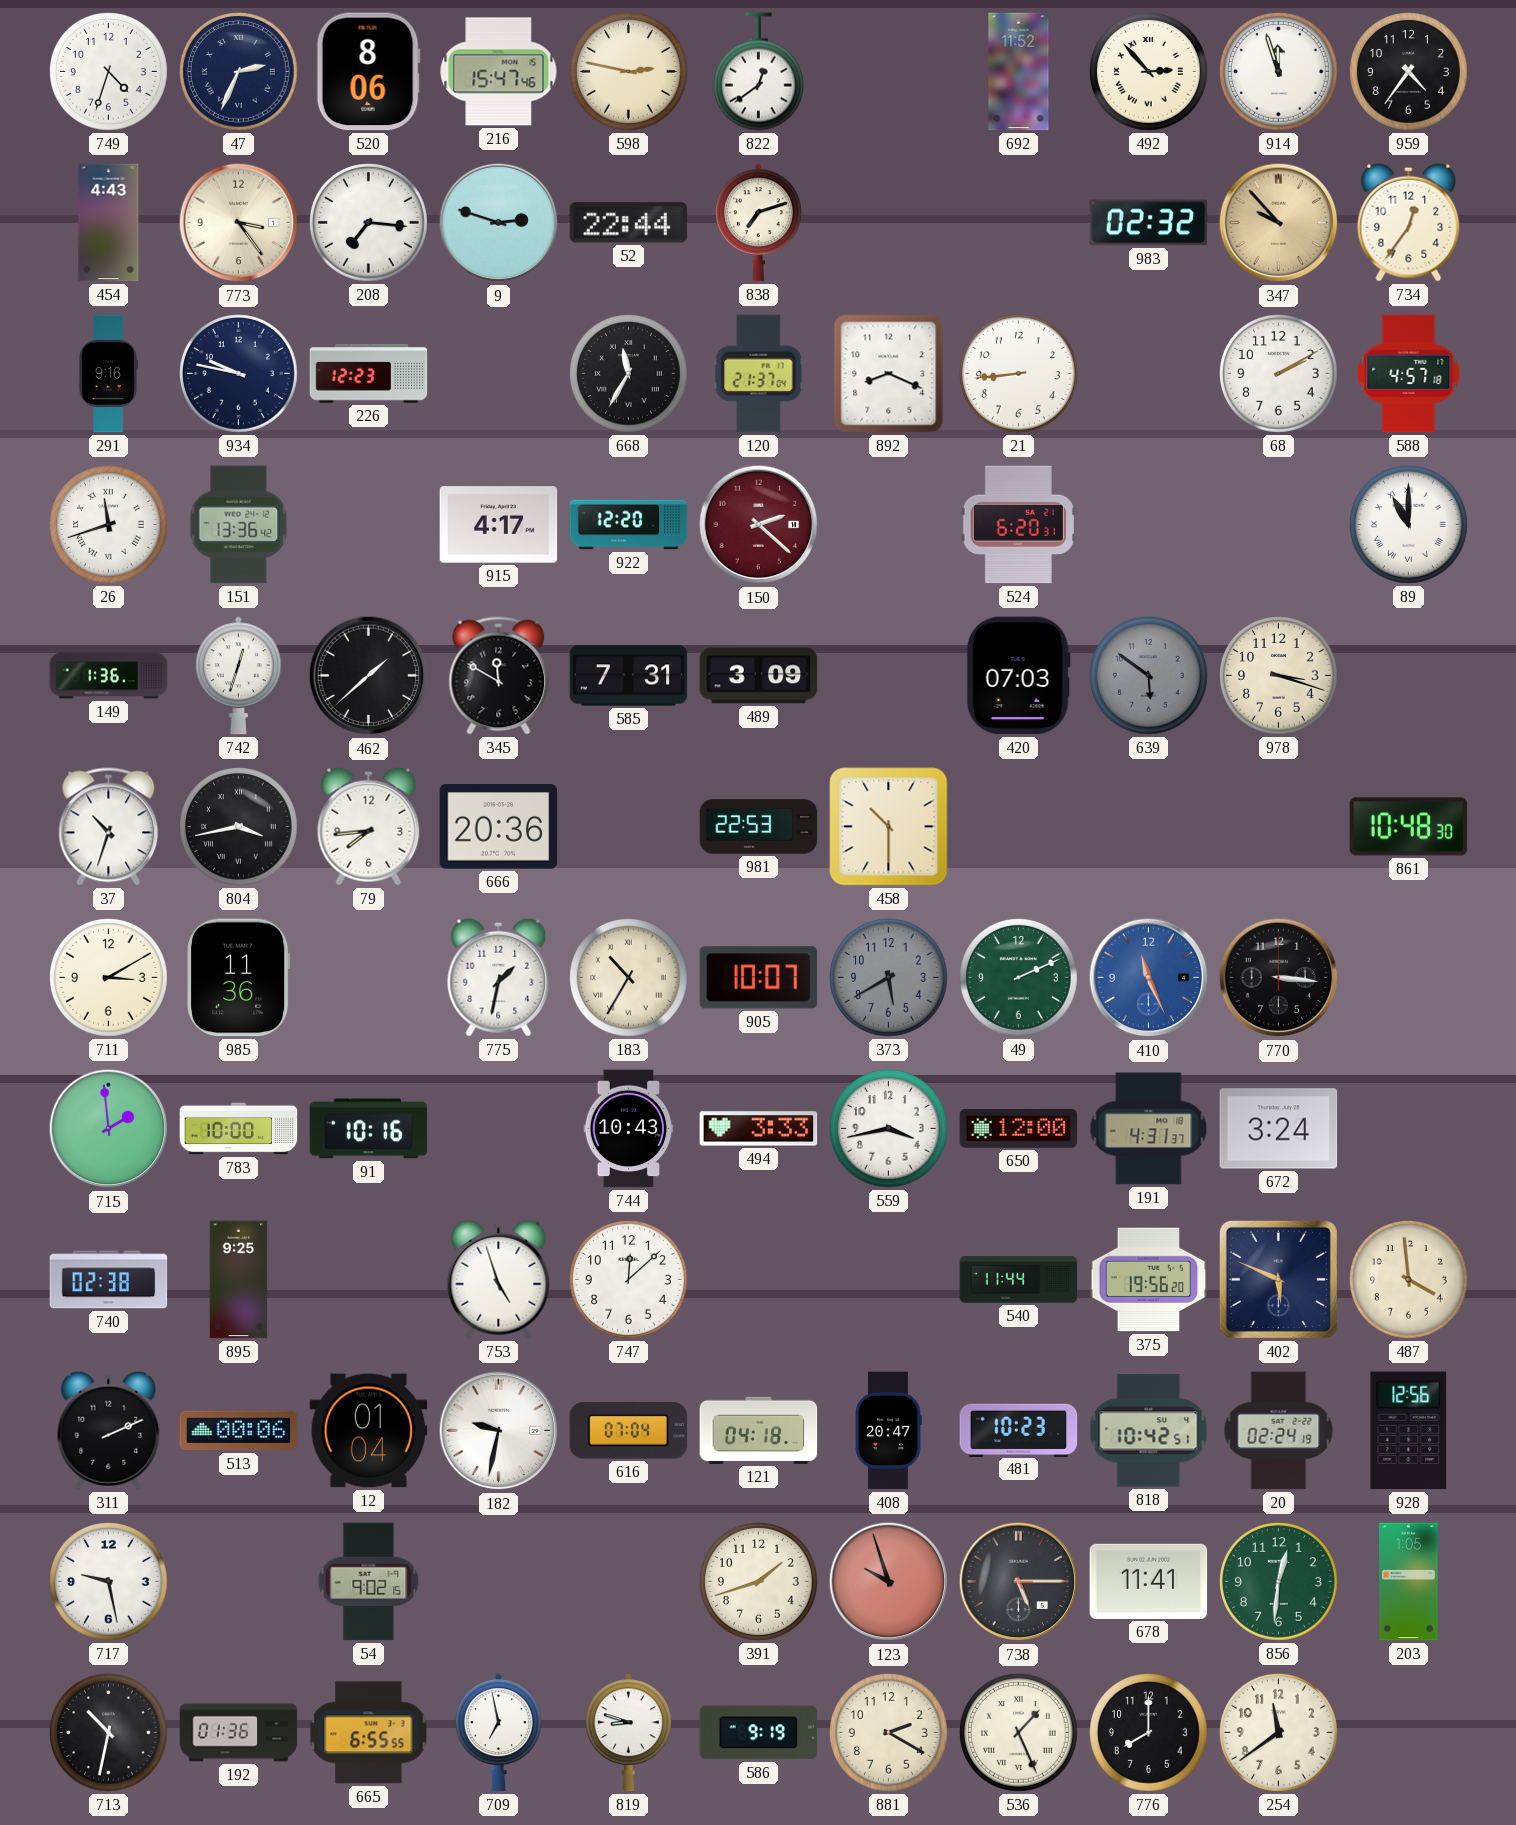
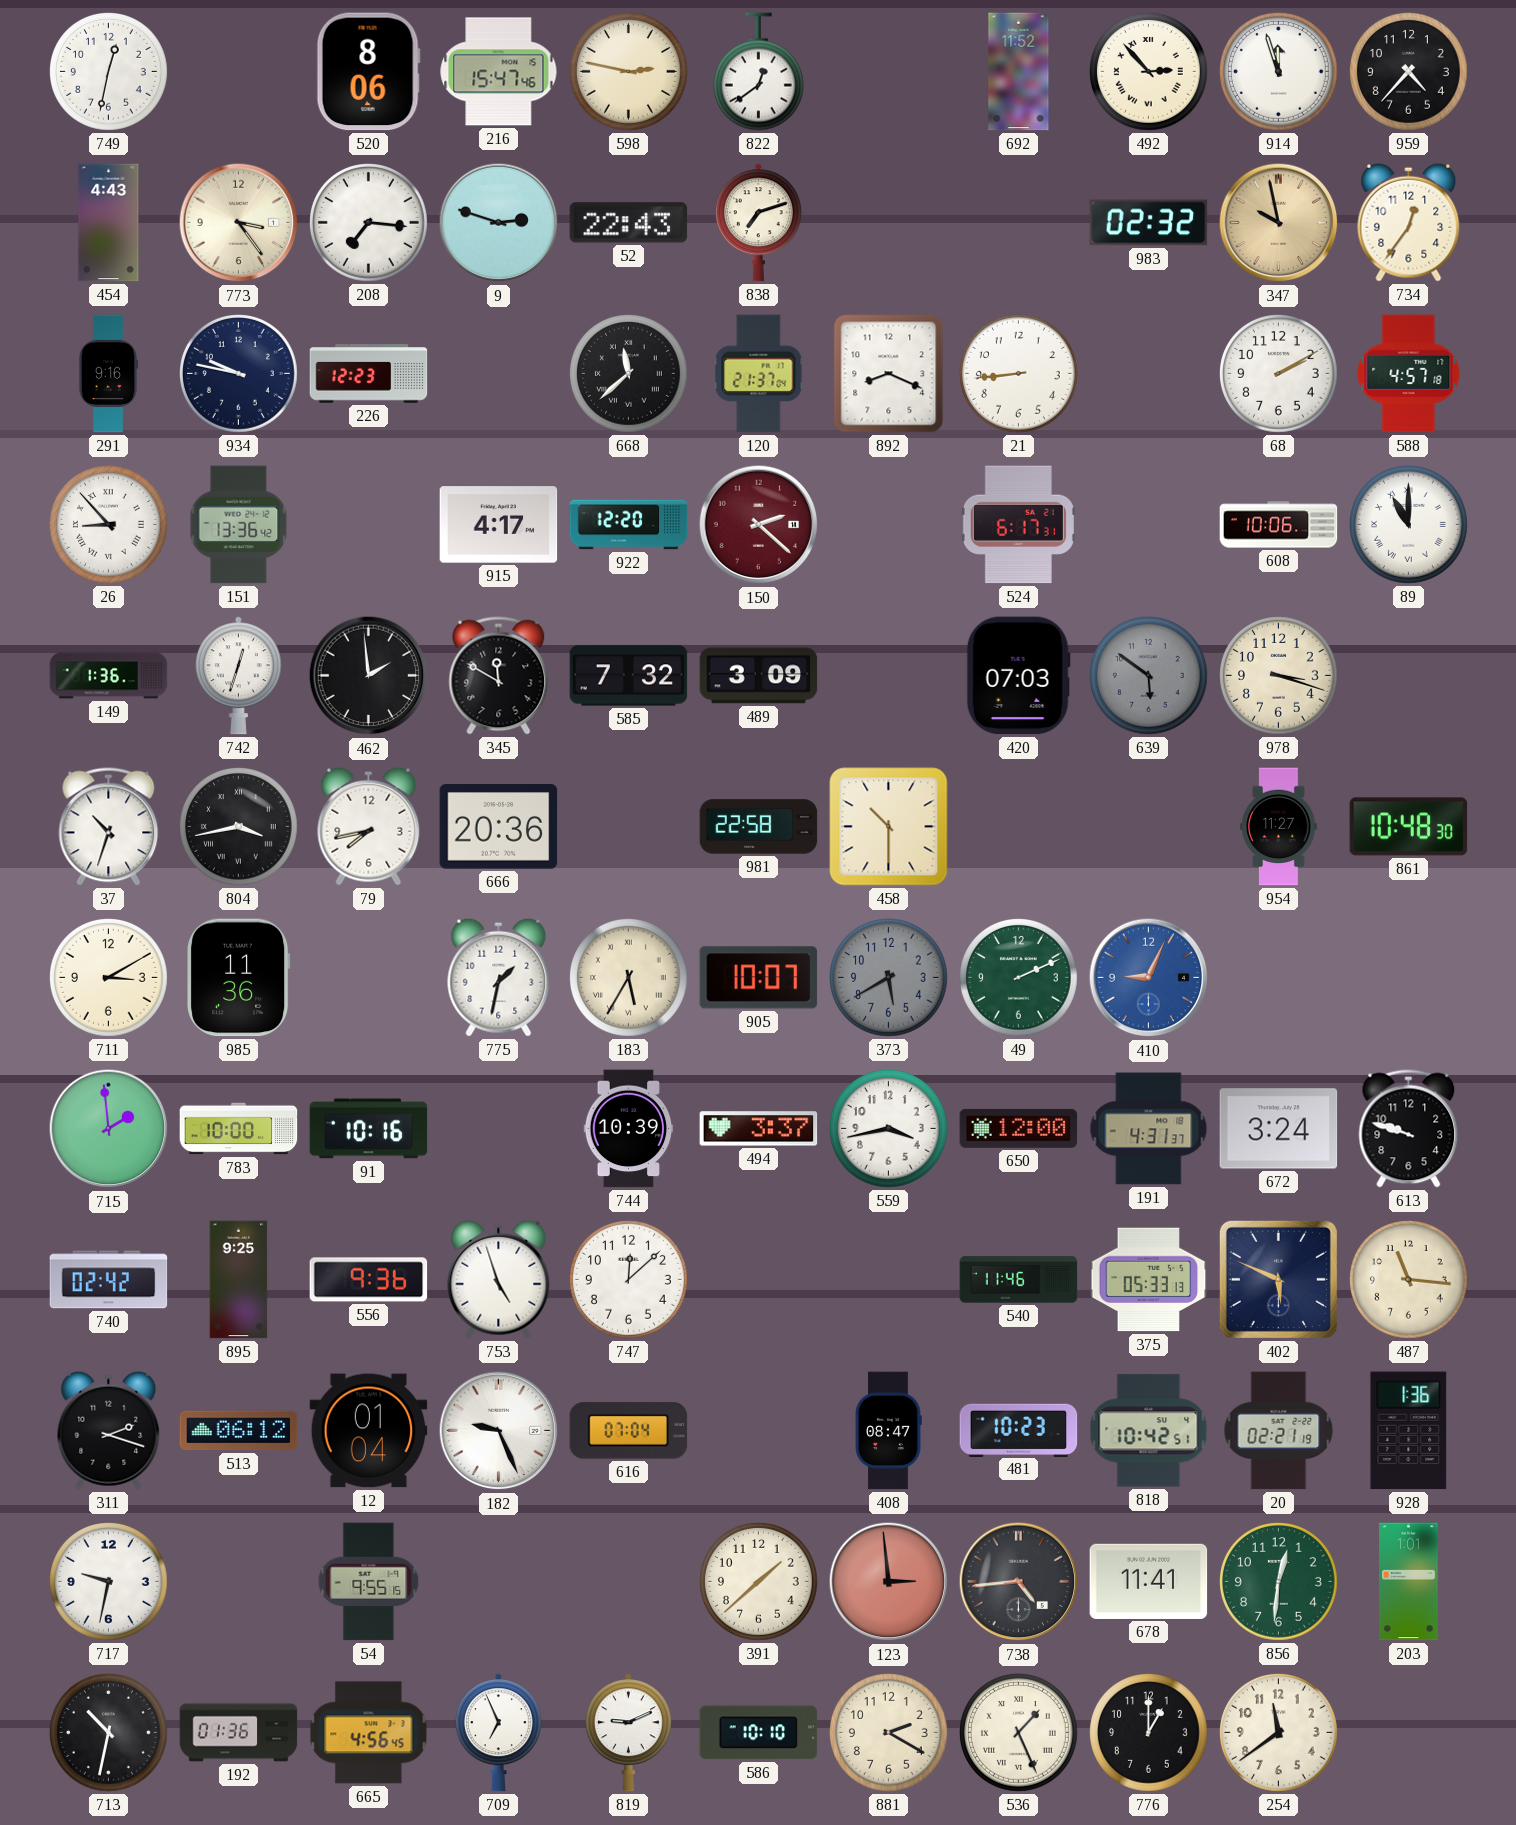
749: 4:33 -> 12:32
47: 2:34 -> none
959: 4:36 -> 4:37
52: 22:44 -> 22:43
347: 9:53 -> 9:58
668: 11:35 -> 11:38
26: 11:42 -> 8:53
524: 6:20 -> 6:17
608: none -> 10:06
462: 1:38 -> 1:59
585: 7:31 -> 7:32
79: 7:44 -> 7:43
981: 22:53 -> 22:58
954: none -> 11:27
183: 10:35 -> 5:35
410: 11:26 -> 9:04
770: 3:16 -> none
744: 10:43 -> 10:39
494: 3:33 -> 3:37
613: none -> 9:48
740: 02:38 -> 02:42
556: none -> 9:36
540: 11:44 -> 11:46
375: 19:56 -> 05:33
487: 3:59 -> 11:16
311: 2:11 -> 2:18
513: 00:06 -> 06:12
182: 9:32 -> 9:26
121: 04:18 -> none
408: 20:47 -> 08:47
20: 02:24 -> 02:21
928: 12:56 -> 1:36
717: 9:28 -> 9:32
54: 9:02 -> 9:55
391: 1:42 -> 1:38
123: 9:57 -> 2:59
738: 5:15 -> 4:44
203: 1:05 -> 1:01
665: 6:55 -> 4:56
709: 6:58 -> 6:56
819: 8:48 -> 9:11
586: 9:19 -> 10:10
776: 8:00 -> 1:00
